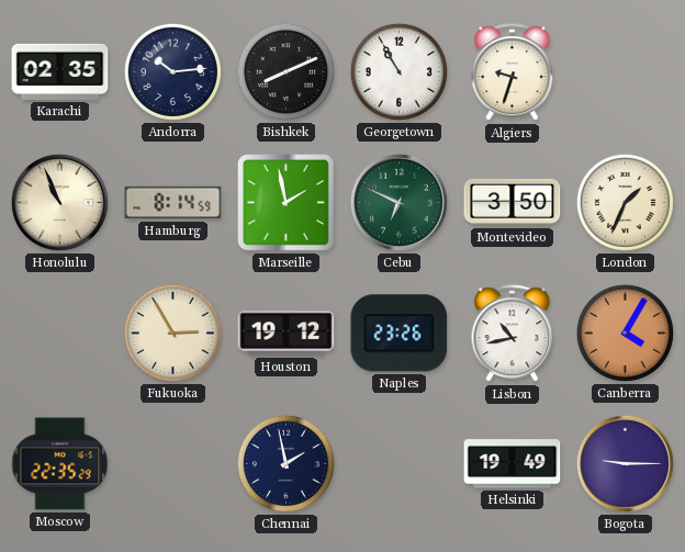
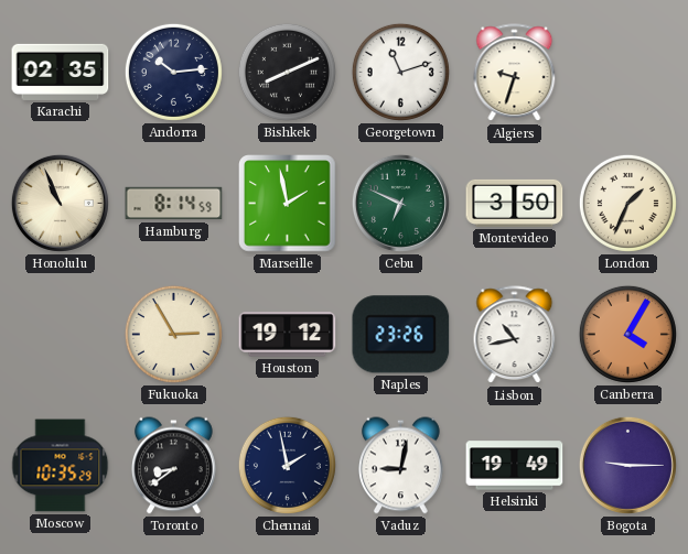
Georgetown: 10:55 -> 11:12
Moscow: 22:35 -> 10:35
Toronto: none -> 8:39
Vaduz: none -> 9:02
